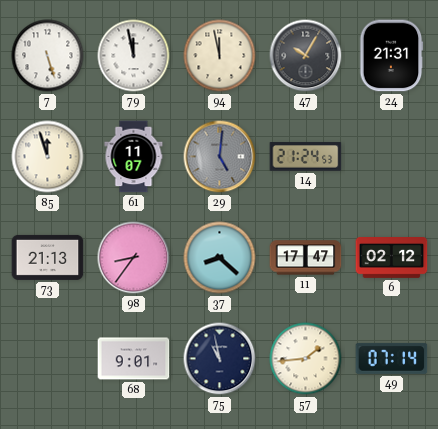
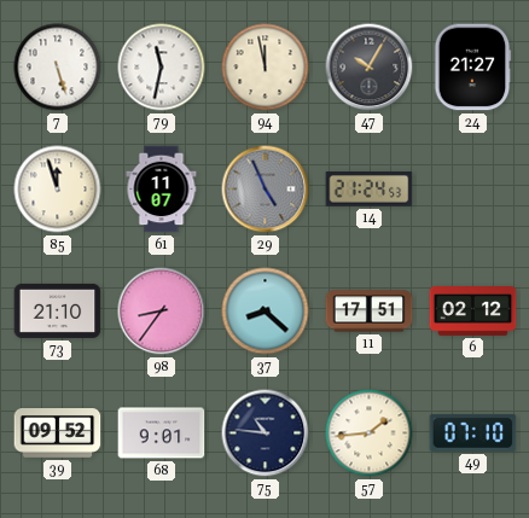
79: 11:58 -> 11:32
24: 21:31 -> 21:27
29: 5:01 -> 4:56
73: 21:13 -> 21:10
11: 17:47 -> 17:51
39: none -> 09:52
75: 10:58 -> 10:46
49: 07:14 -> 07:10
